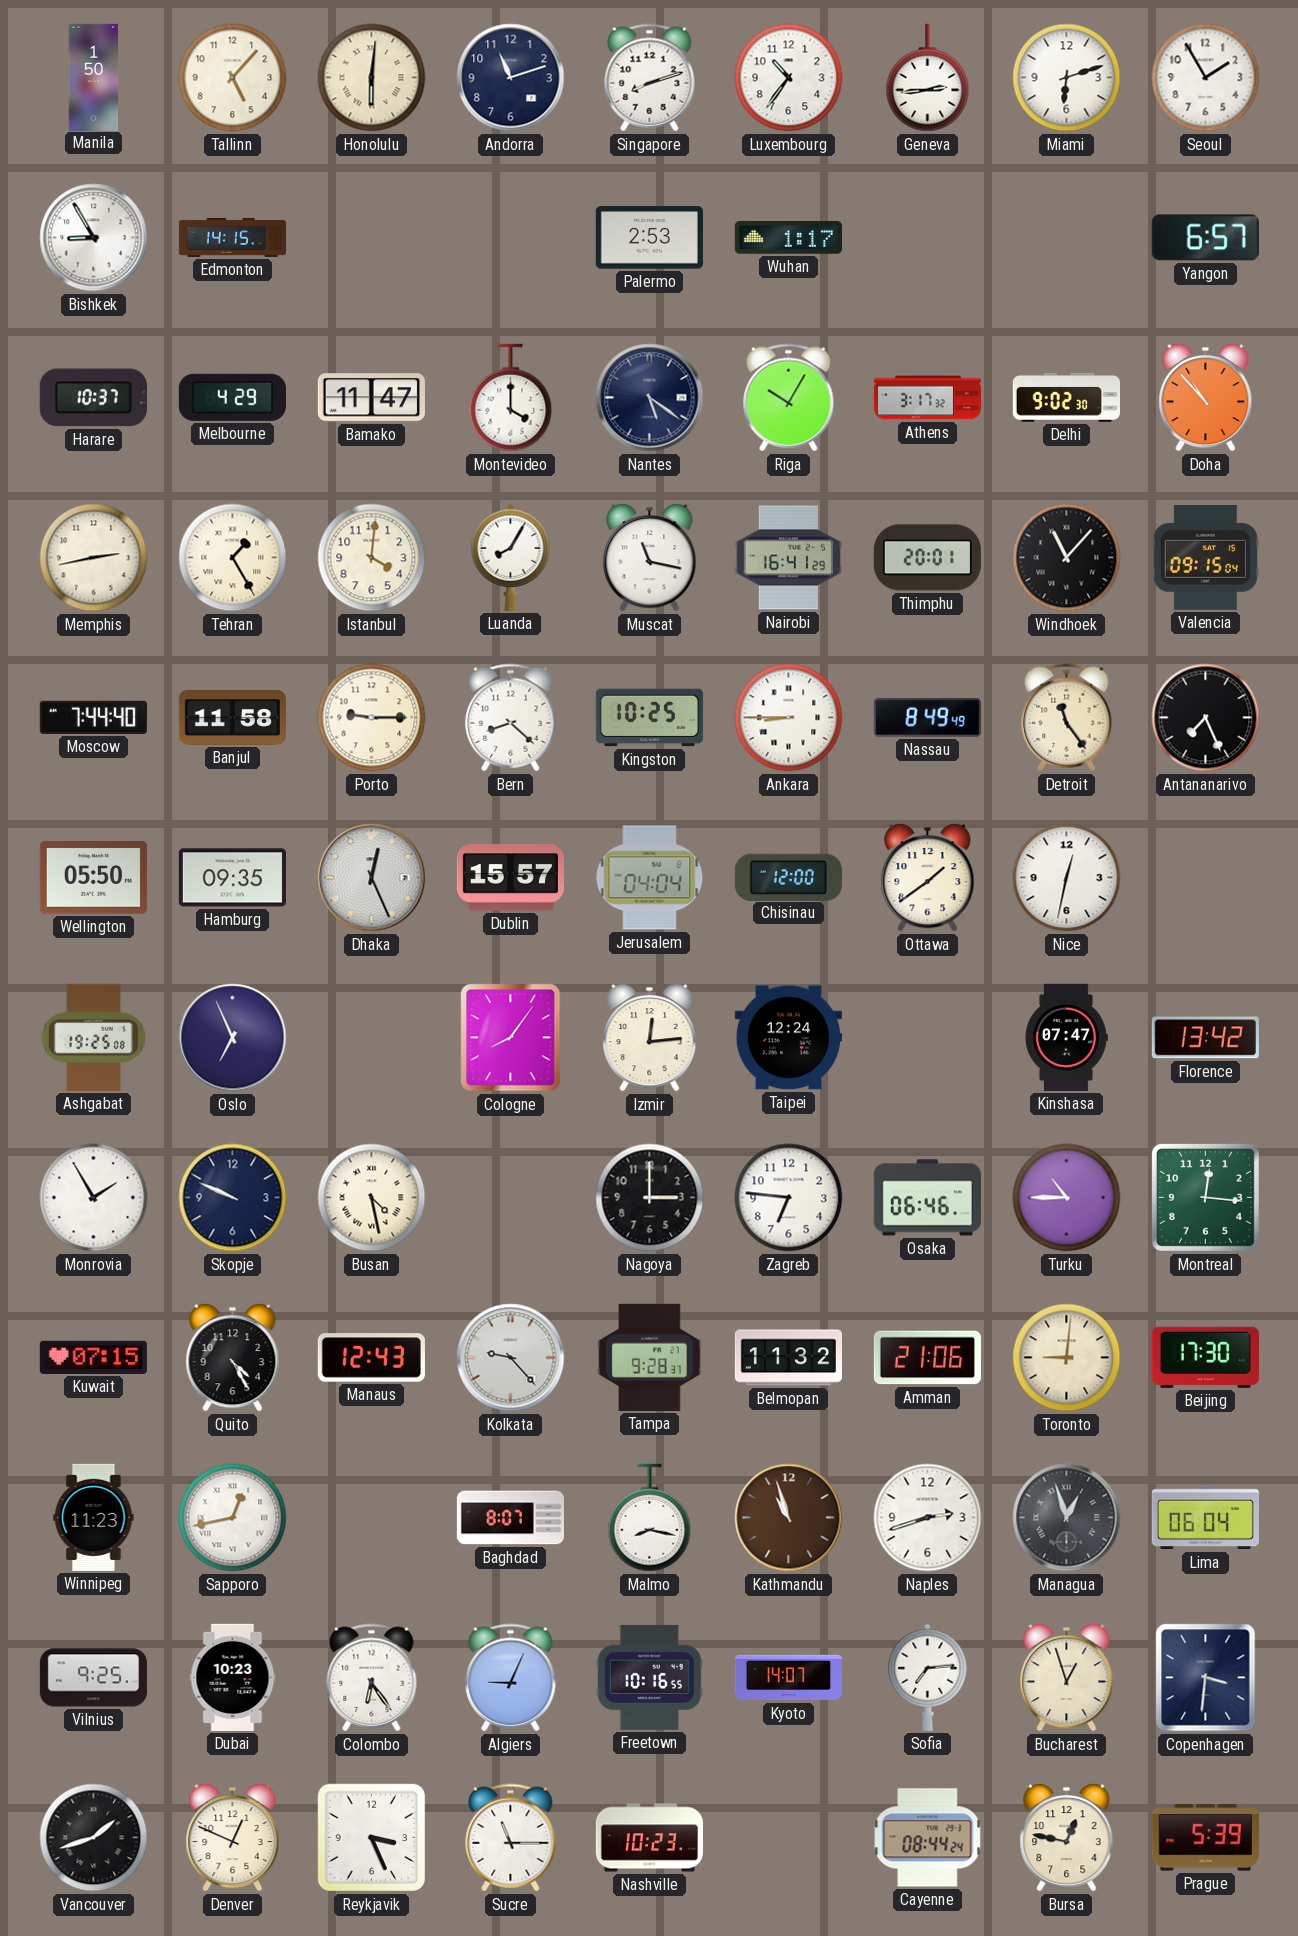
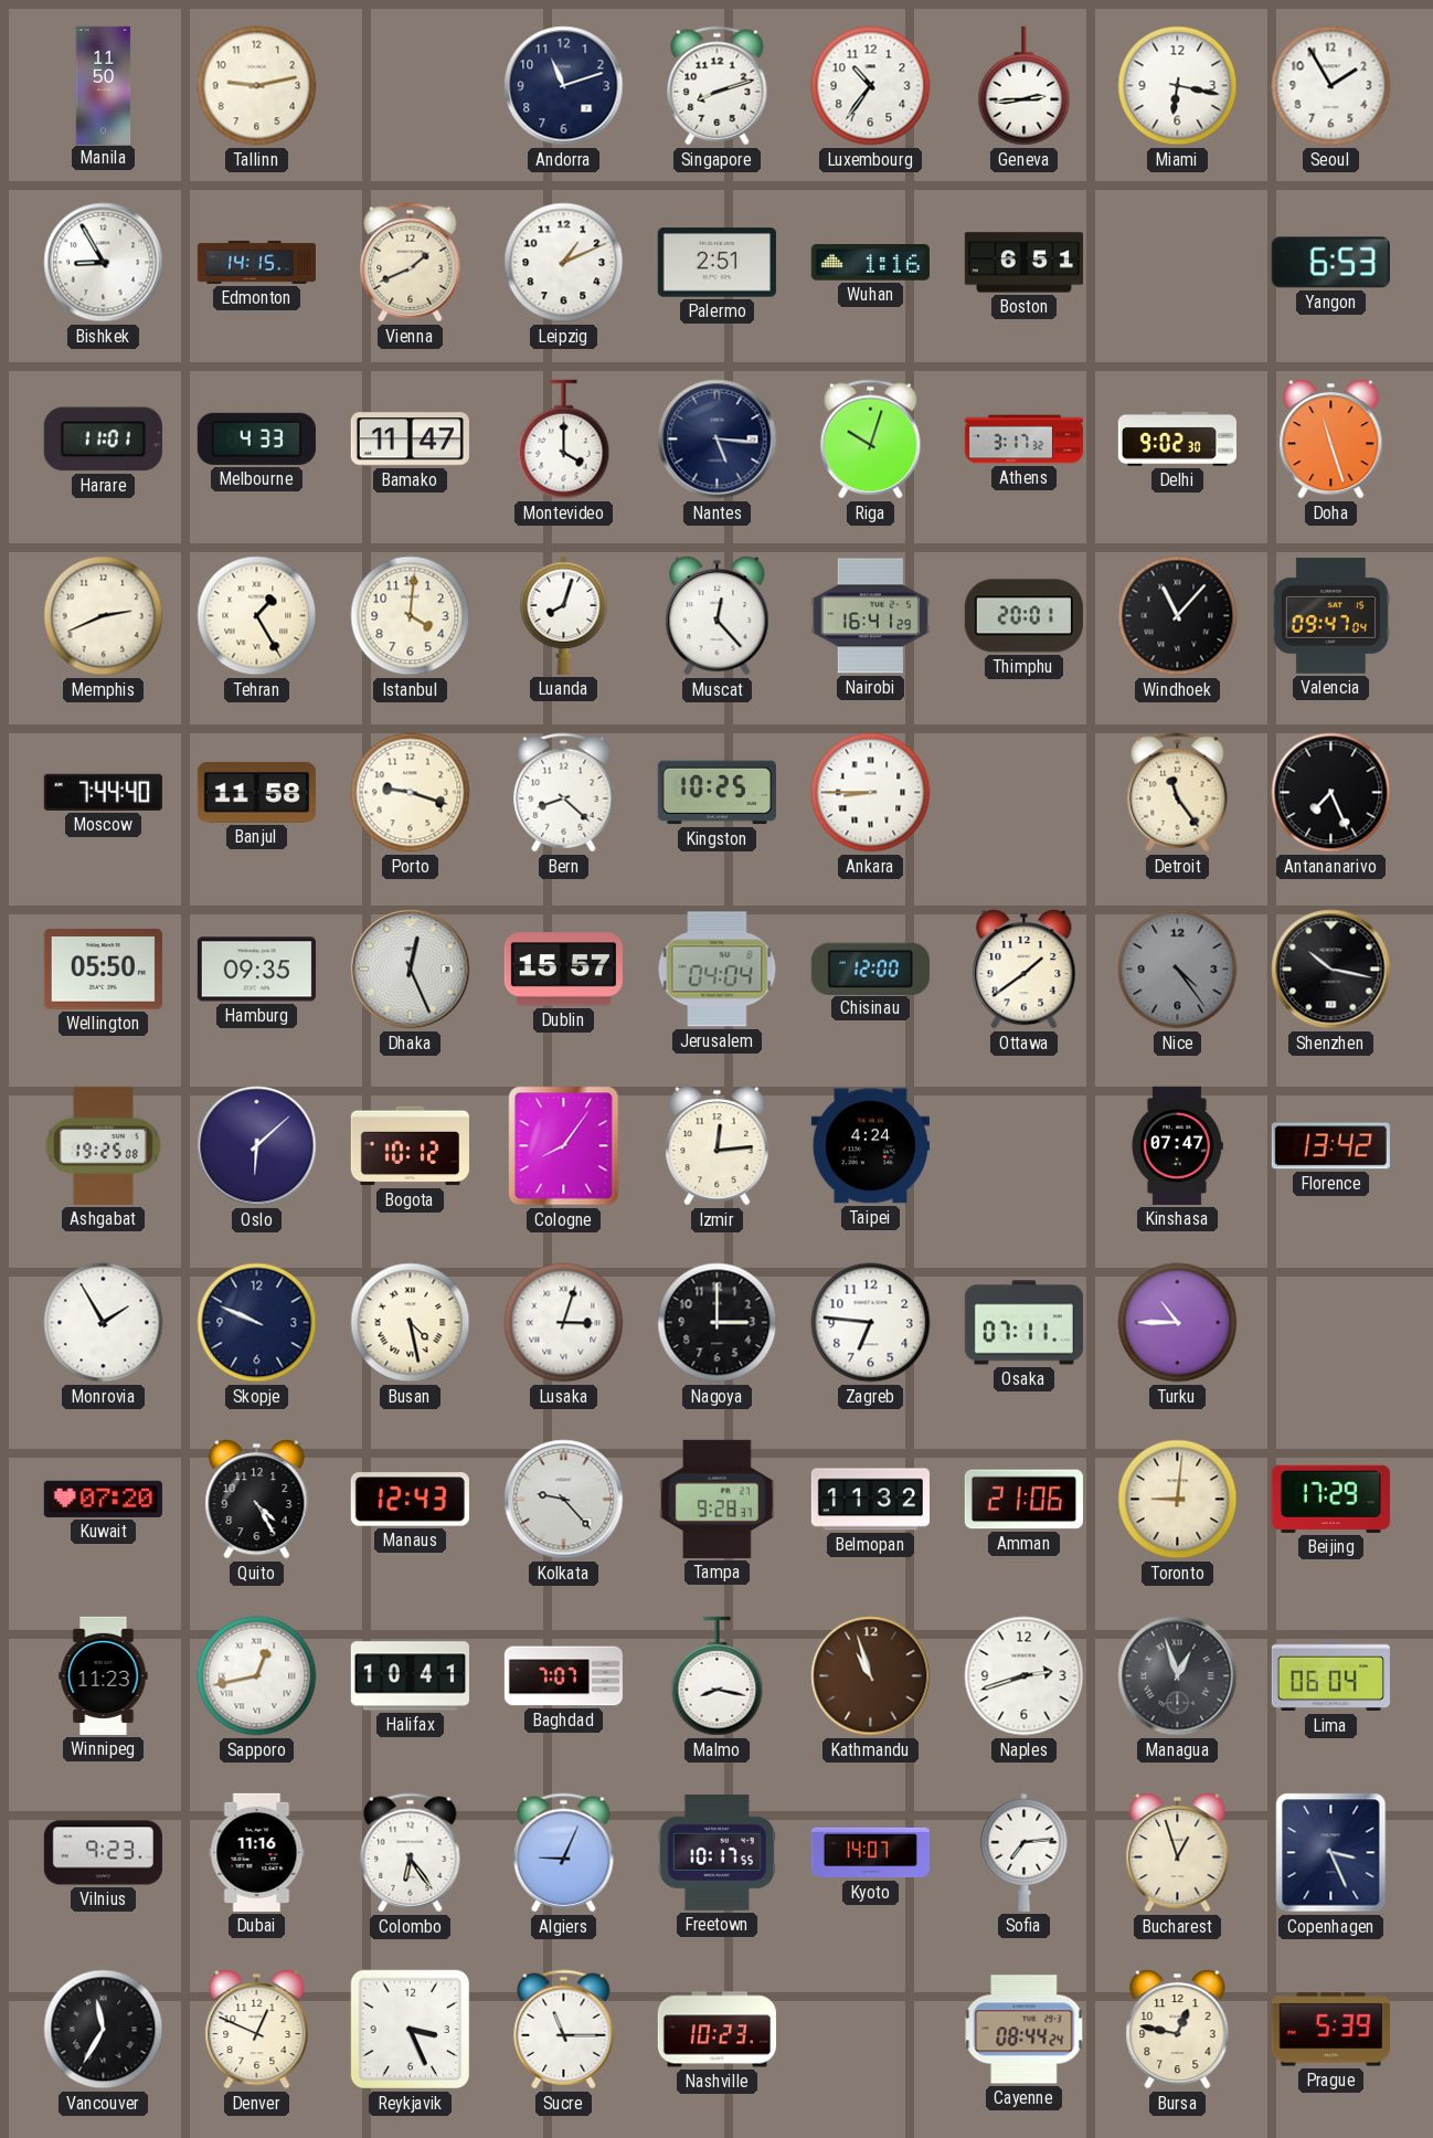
Manila: 1:50 -> 11:50
Tallinn: 5:07 -> 9:13
Honolulu: 6:01 -> none
Miami: 6:12 -> 6:17
Vienna: none -> 1:41
Leipzig: none -> 1:11
Palermo: 2:53 -> 2:51
Wuhan: 1:17 -> 1:16
Boston: none -> 6:51
Yangon: 6:57 -> 6:53
Harare: 10:37 -> 11:01
Melbourne: 4:29 -> 4:33
Nantes: 5:21 -> 5:16
Riga: 10:05 -> 10:03
Doha: 10:53 -> 11:27
Memphis: 2:43 -> 2:41
Luanda: 8:05 -> 8:03
Muscat: 11:17 -> 12:23
Valencia: 09:15 -> 09:47
Porto: 9:15 -> 9:18
Nassau: 8:49 -> none
Nice: 12:32 -> 4:24
Nice dial: white -> grey
Shenzhen: none -> 10:17
Oslo: 6:56 -> 6:08
Bogota: none -> 10:12
Taipei: 12:24 -> 4:24
Lusaka: none -> 3:03
Osaka: 06:46 -> 07:11
Montreal: 12:16 -> none
Kuwait: 07:15 -> 07:20
Beijing: 17:30 -> 17:29
Halifax: none -> 10:41
Baghdad: 8:07 -> 7:07
Vilnius: 9:25 -> 9:23
Dubai: 10:23 -> 11:16
Freetown: 10:16 -> 10:17
Copenhagen: 3:31 -> 3:26
Vancouver: 1:42 -> 11:35
